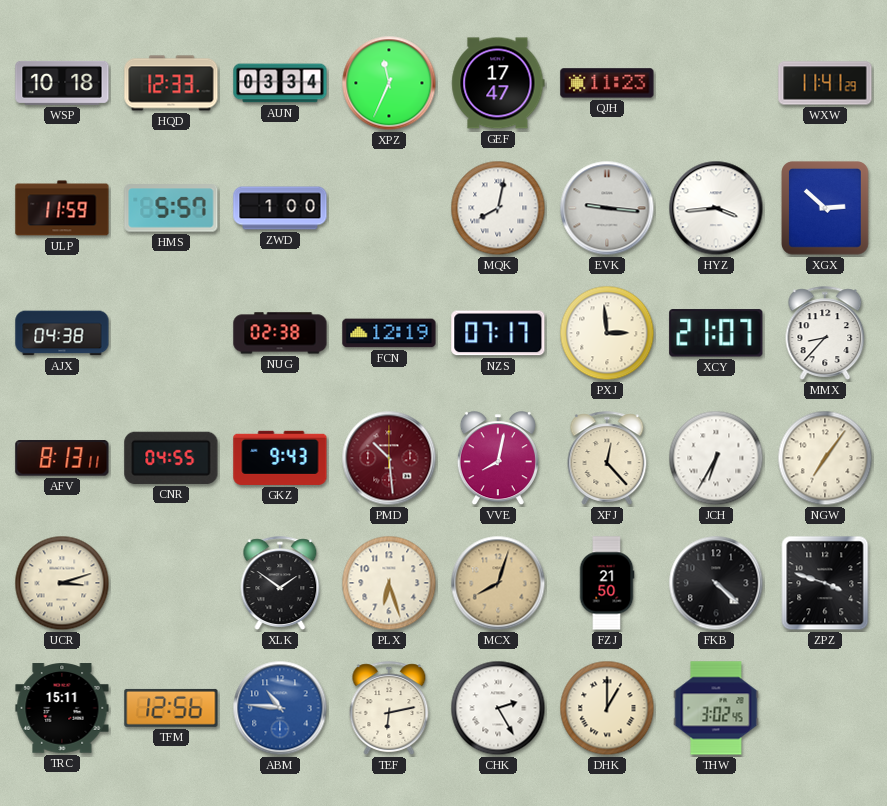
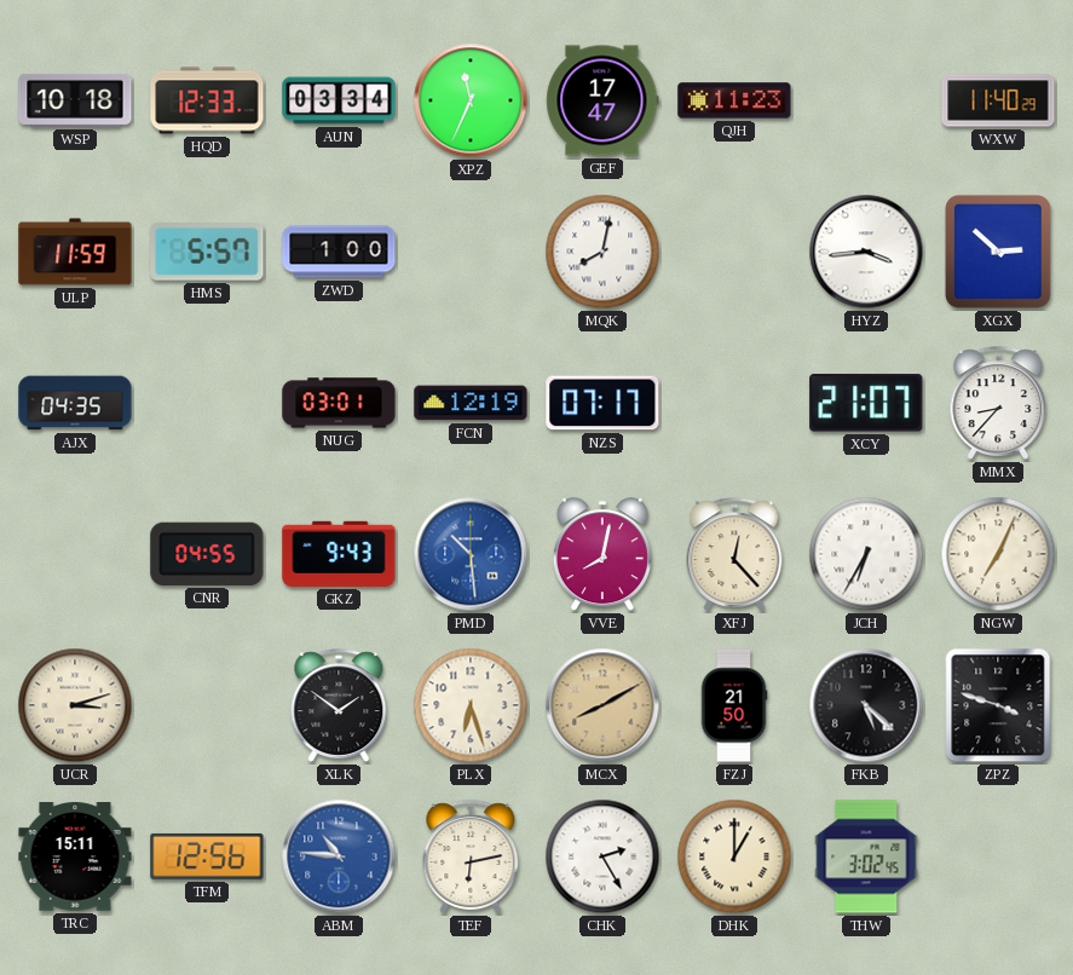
WXW: 11:41 -> 11:40
EVK: 9:16 -> none
AJX: 04:38 -> 04:35
NUG: 02:38 -> 03:01
PXJ: 2:59 -> none
AFV: 8:13 -> none
PMD dial: burgundy -> blue
NGW: 7:06 -> 7:04
MCX: 8:03 -> 8:10
FKB: 4:22 -> 5:22
